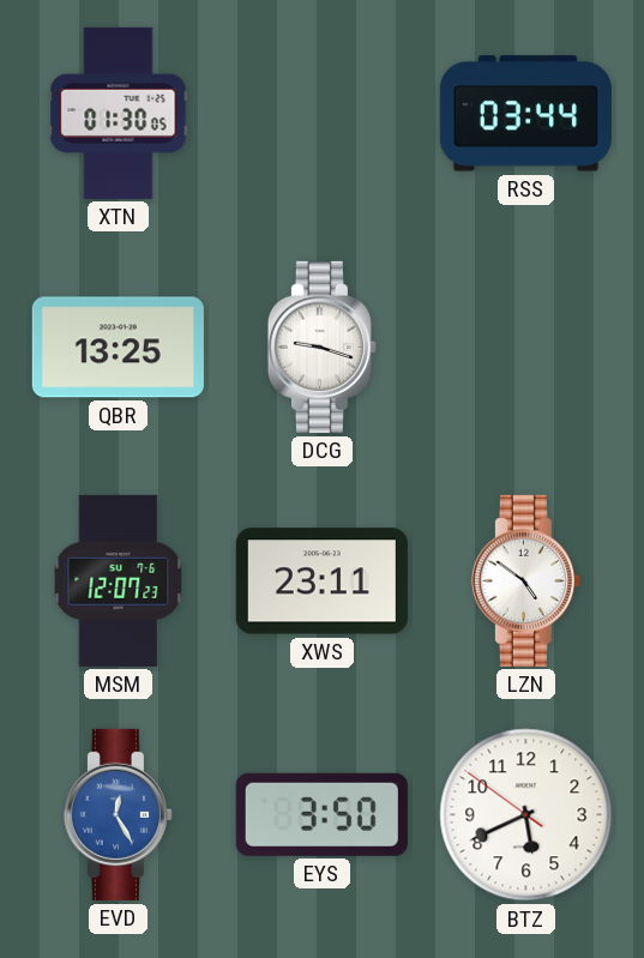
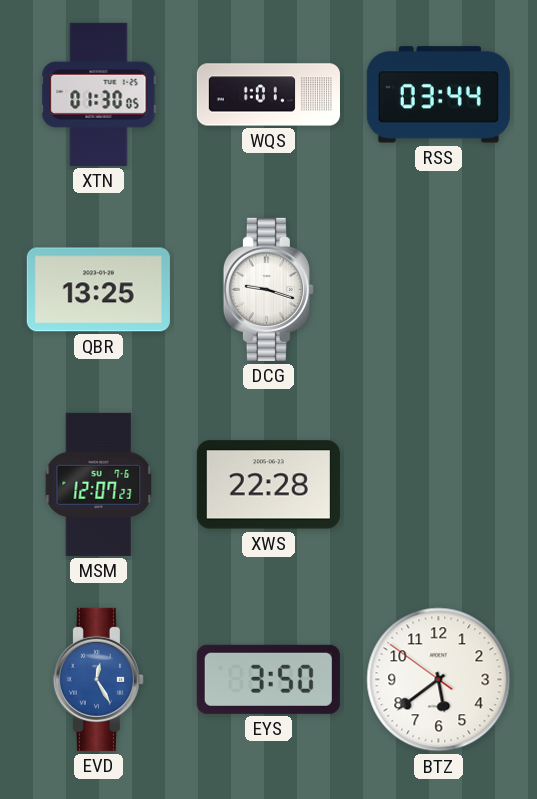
WQS: none -> 1:01
XWS: 23:11 -> 22:28
LZN: 4:51 -> none
BTZ: 5:40 -> 5:38
